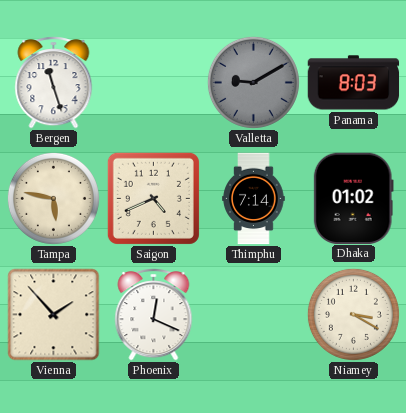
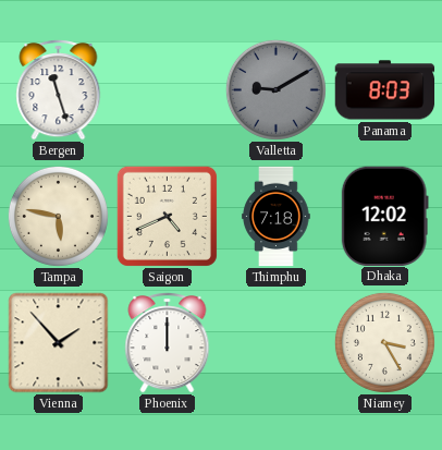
Thimphu: 7:14 -> 7:18
Dhaka: 01:02 -> 12:02
Phoenix: 12:19 -> 12:00
Niamey: 3:20 -> 3:25
